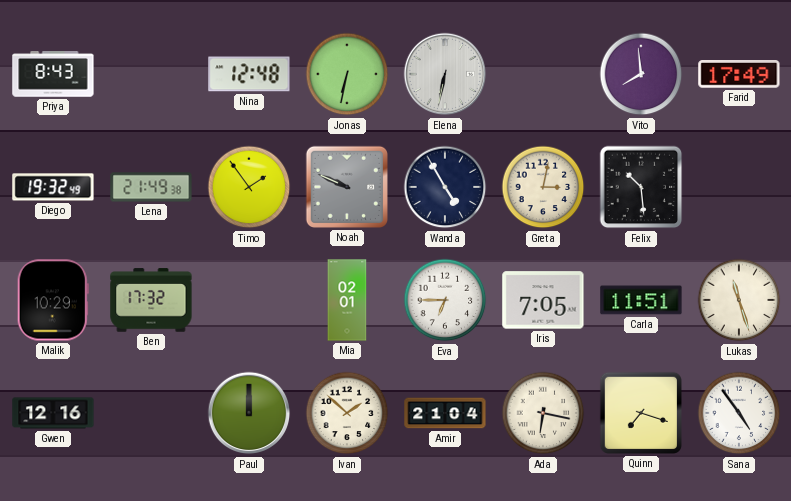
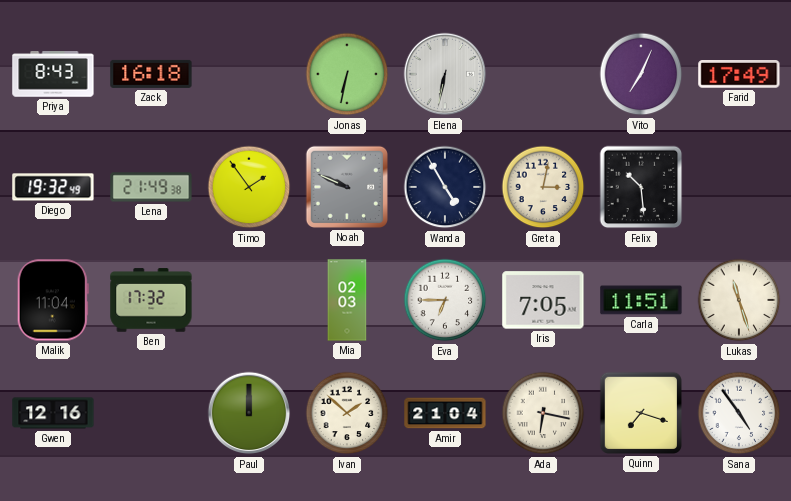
Zack: none -> 16:18
Nina: 12:48 -> none
Vito: 7:59 -> 7:04
Malik: 10:29 -> 11:04
Mia: 02:01 -> 02:03
